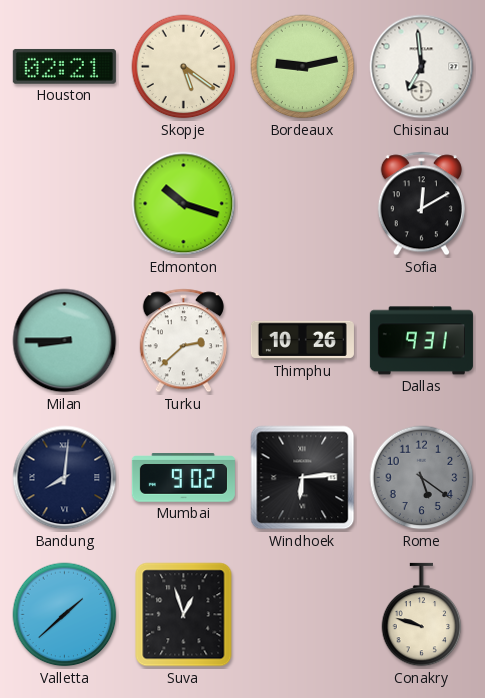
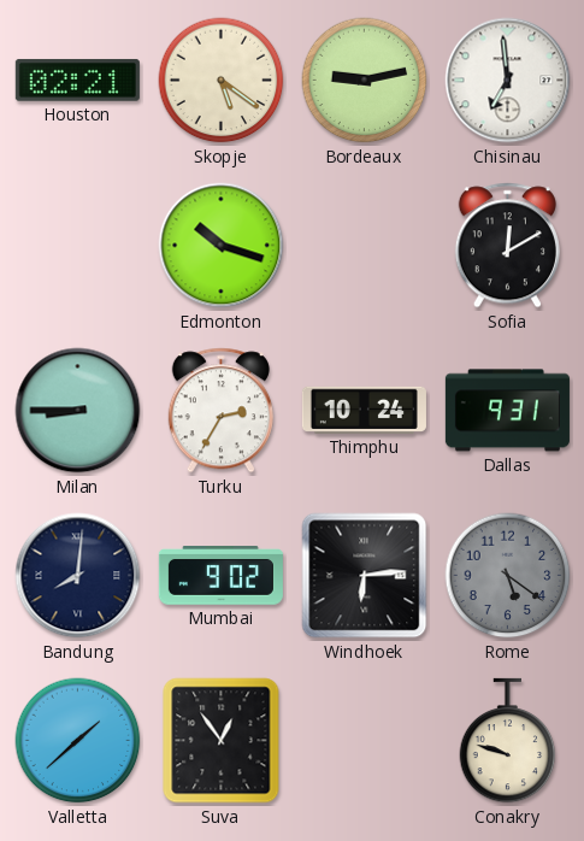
Turku: 2:38 -> 2:35
Thimphu: 10:26 -> 10:24
Suva: 12:57 -> 12:54
